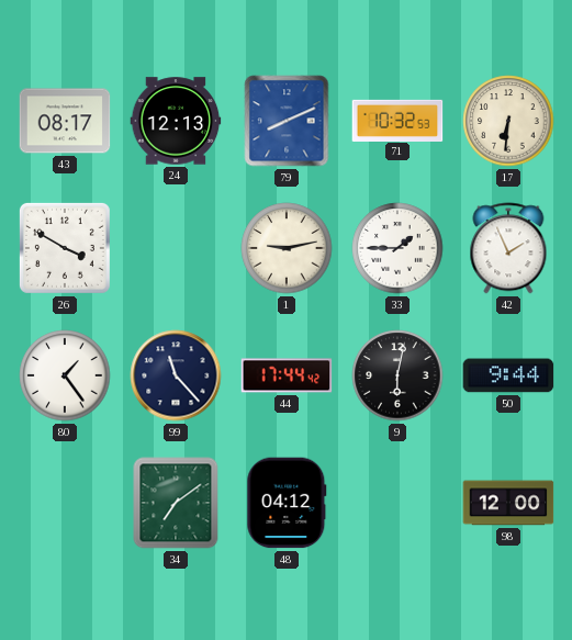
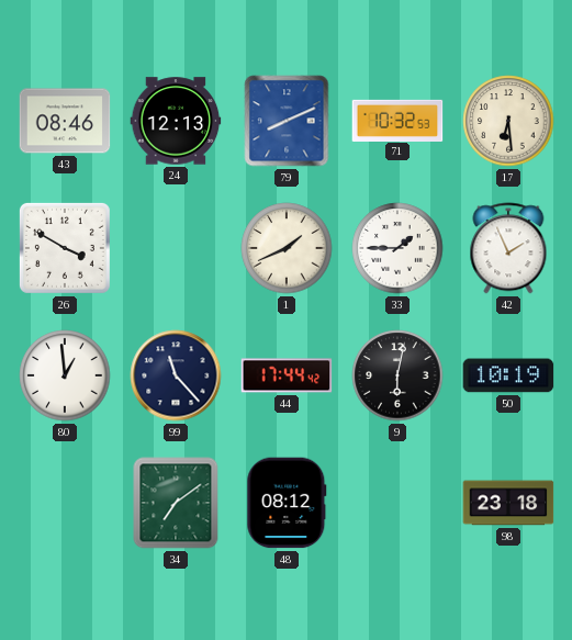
43: 08:17 -> 08:46
17: 6:31 -> 6:29
1: 9:13 -> 1:41
80: 1:24 -> 12:59
50: 9:44 -> 10:19
48: 04:12 -> 08:12
98: 12:00 -> 23:18
